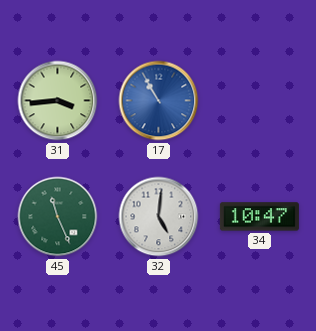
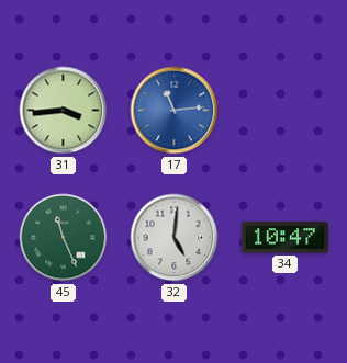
17: 10:55 -> 11:14
